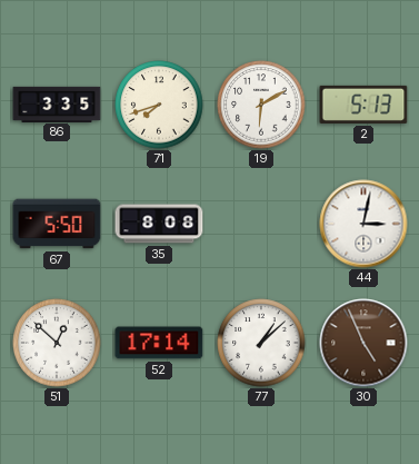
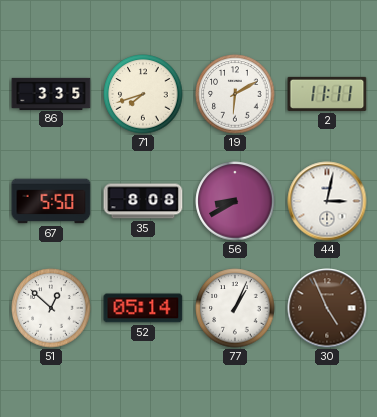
2: 5:13 -> 11:11
56: none -> 8:40
52: 17:14 -> 05:14
77: 1:08 -> 1:04
